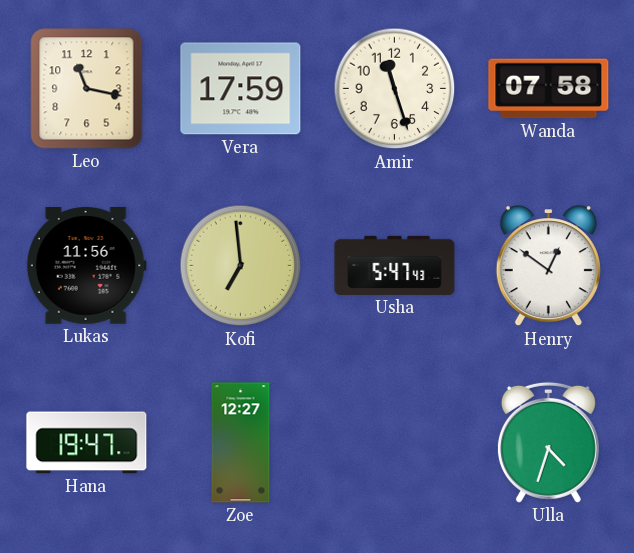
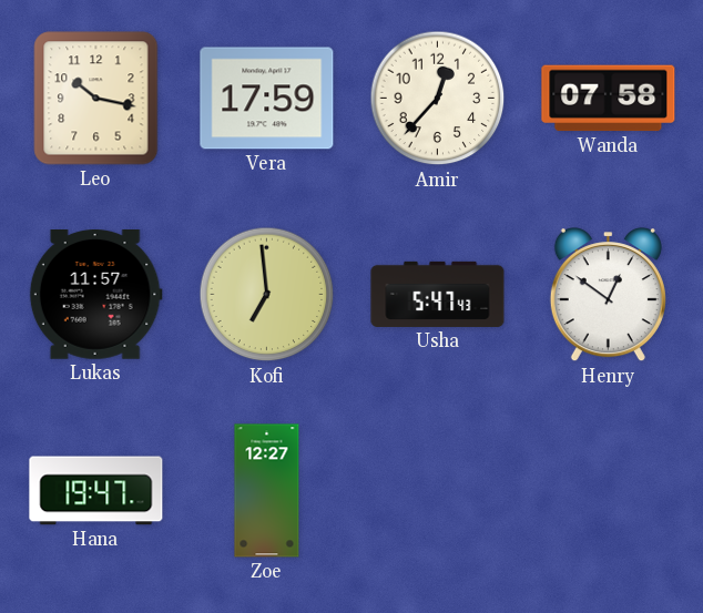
Leo: 11:17 -> 10:17
Amir: 11:27 -> 12:37
Lukas: 11:56 -> 11:57
Ulla: 4:33 -> none
